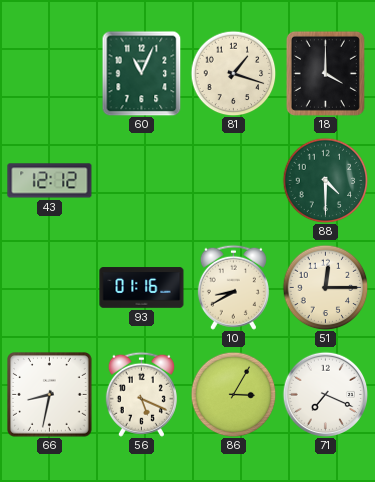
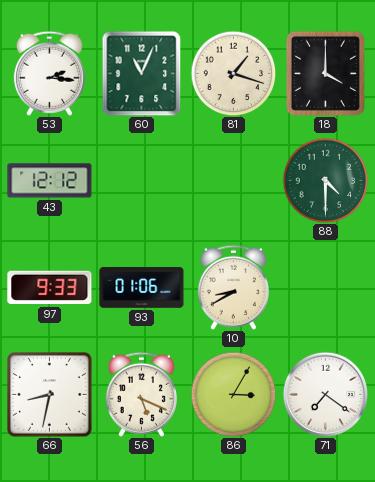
53: none -> 2:16
97: none -> 9:33
93: 01:16 -> 01:06
51: 12:15 -> none
71: 7:19 -> 7:21
